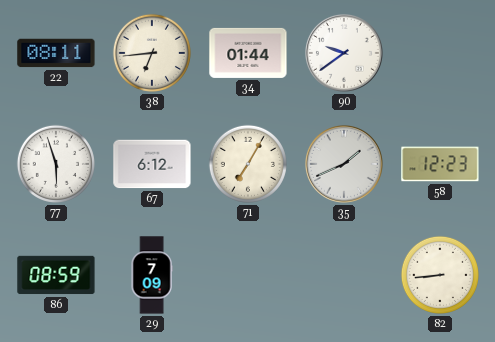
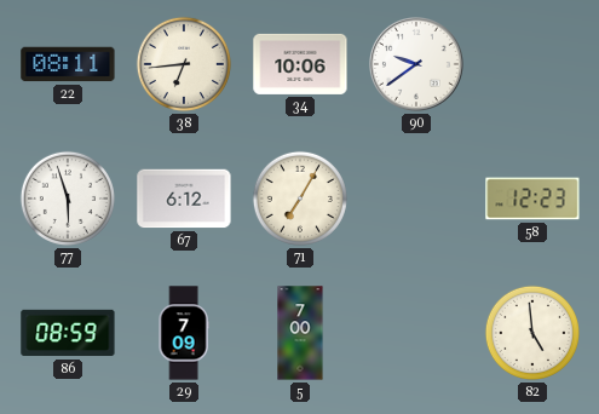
34: 01:44 -> 10:06
35: 1:41 -> none
5: none -> 7:00
82: 8:44 -> 4:59
